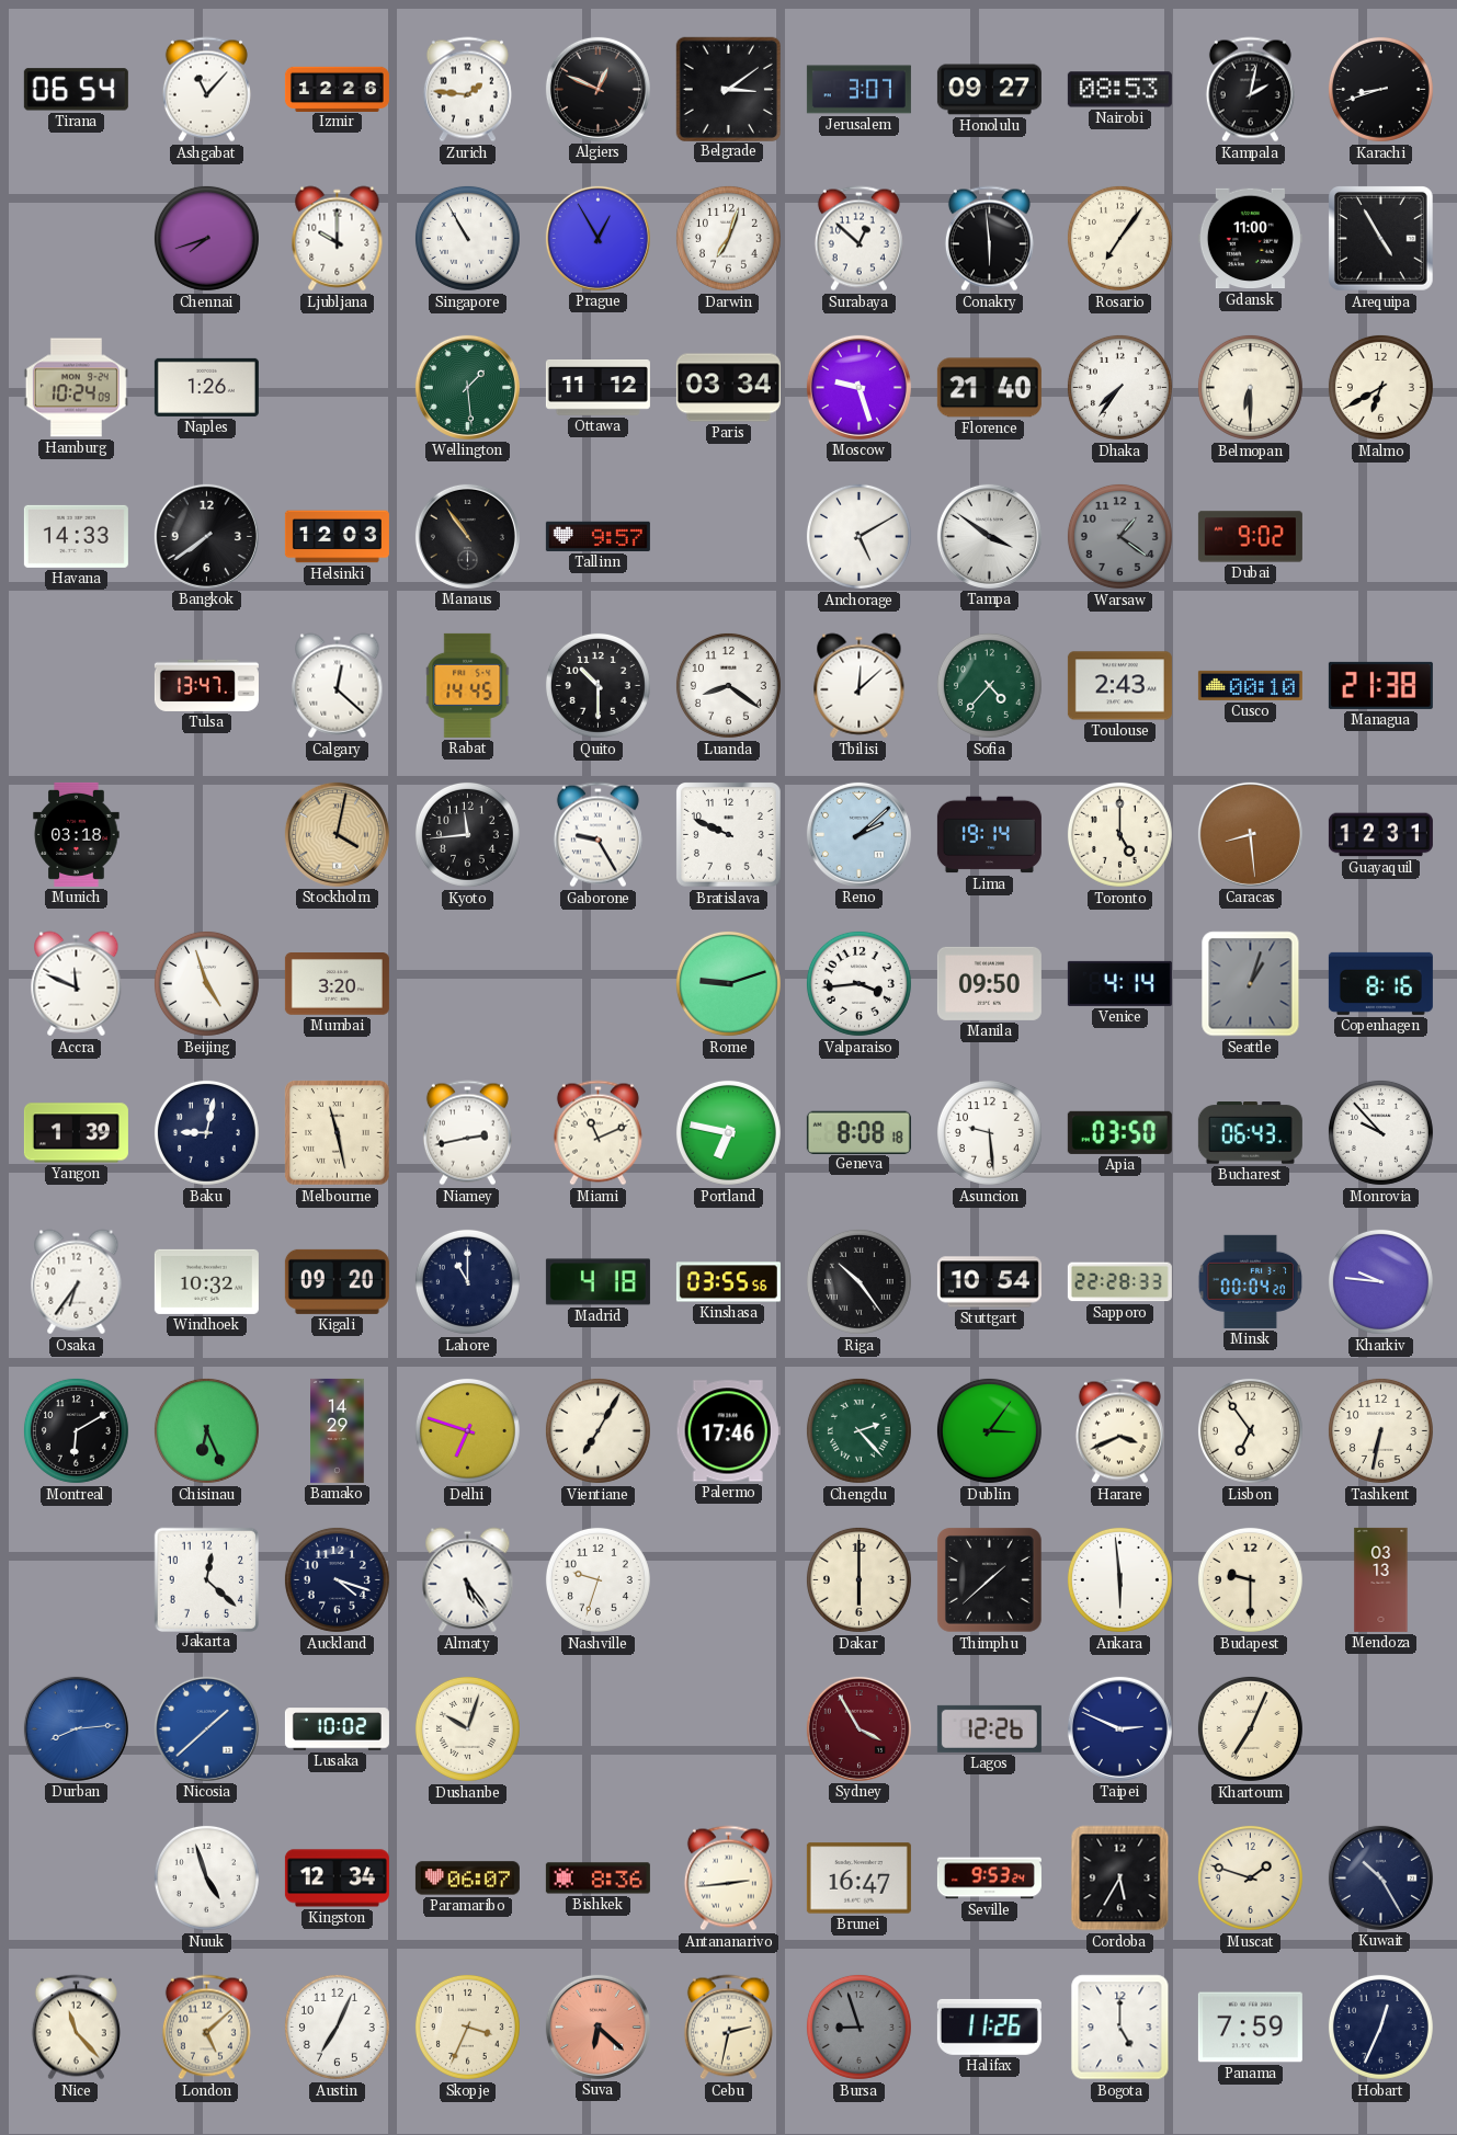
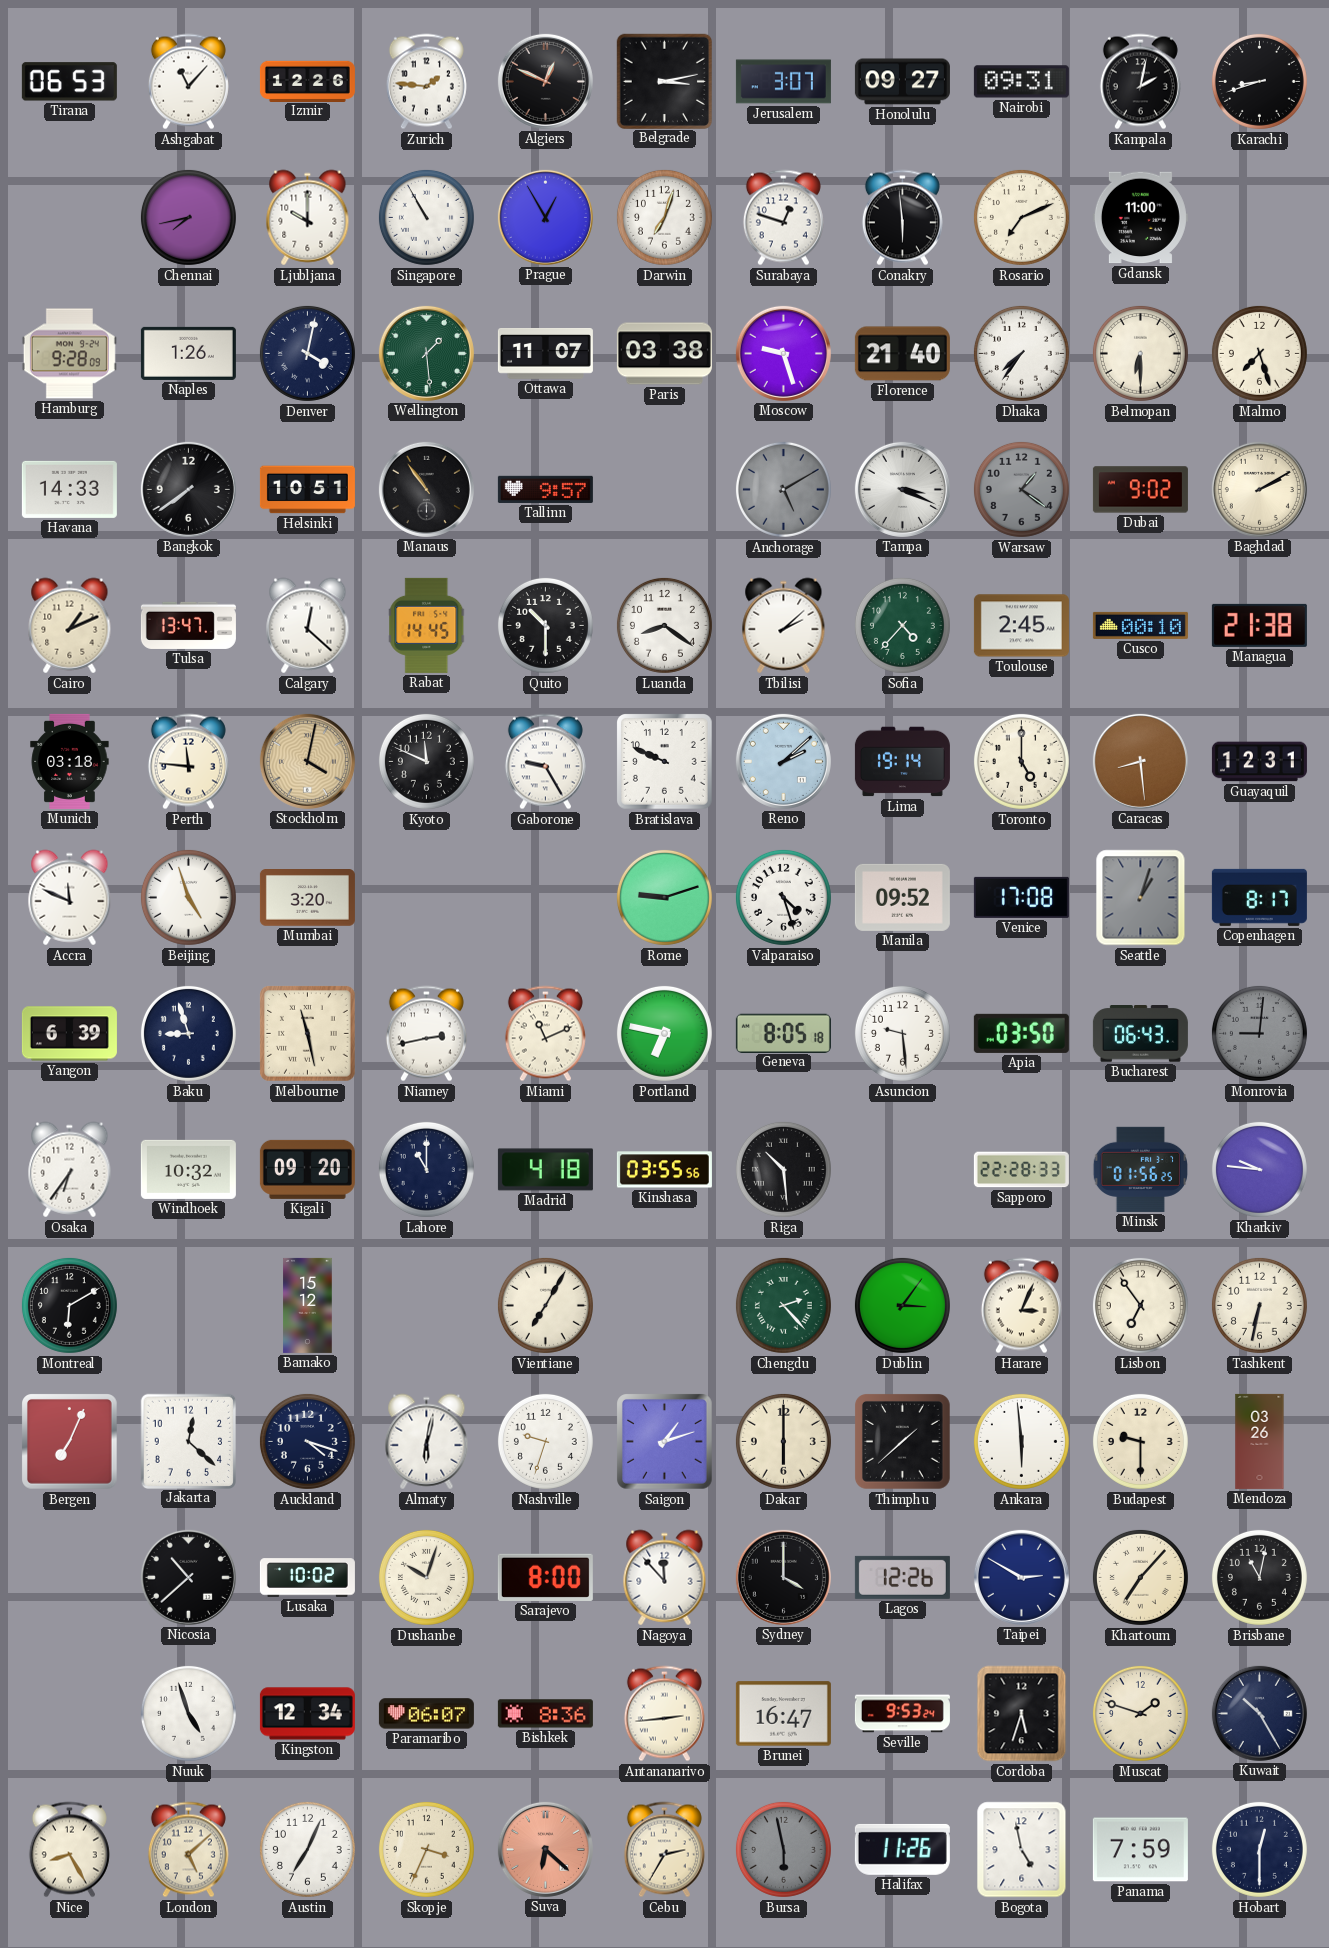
Tirana: 06:54 -> 06:53
Belgrade: 3:09 -> 3:13
Nairobi: 08:53 -> 09:31
Chennai: 7:42 -> 7:43
Surabaya: 12:52 -> 12:48
Rosario: 7:06 -> 7:11
Arequipa: 4:55 -> none
Hamburg: 10:24 -> 9:28
Denver: none -> 4:02
Ottawa: 11:12 -> 11:07
Paris: 03:34 -> 03:38
Malmo: 6:40 -> 7:27
Helsinki: 12:03 -> 10:51
Anchorage dial: white -> grey
Tampa: 3:51 -> 3:19
Baghdad: none -> 2:10
Cairo: none -> 1:11
Tbilisi: 12:08 -> 2:08
Toulouse: 2:43 -> 2:45
Perth: none -> 11:46
Kyoto: 11:44 -> 11:49
Valparaiso: 3:44 -> 4:27
Manila: 09:50 -> 09:52
Venice: 4:14 -> 17:08
Copenhagen: 8:16 -> 8:17
Yangon: 1:39 -> 6:39
Baku: 9:02 -> 8:57
Geneva: 8:08 -> 8:05
Monrovia: 9:53 -> 9:01
Monrovia dial: white -> grey
Riga: 10:24 -> 10:29
Stuttgart: 10:54 -> none
Minsk: 00:04 -> 01:56
Chisinau: 6:26 -> none
Bamako: 14:29 -> 15:12
Delhi: 6:48 -> none
Palermo: 17:46 -> none
Harare: 3:41 -> 3:04
Bergen: none -> 7:04
Almaty: 5:24 -> 6:02
Saigon: none -> 1:12
Mendoza: 03:13 -> 03:26
Durban: 8:14 -> none
Nicosia: 1:38 -> 10:38
Nicosia dial: blue -> black
Sarajevo: none -> 8:00
Nagoya: none -> 11:53
Sydney: 3:55 -> 4:00
Sydney dial: burgundy -> black
Taipei: 2:49 -> 2:50
Khartoum: 7:04 -> 7:07
Brisbane: none -> 11:02
Cordoba: 5:35 -> 5:33
Nice: 11:23 -> 8:25
Cebu: 2:32 -> 2:35
Bursa: 8:57 -> 5:58
Bogota: 5:00 -> 4:58
Hobart: 12:34 -> 12:30
